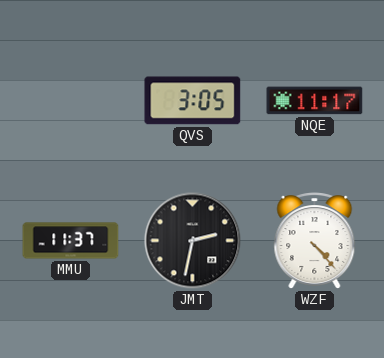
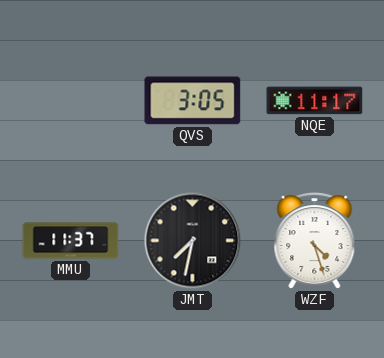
JMT: 2:32 -> 7:32
WZF: 4:23 -> 4:27
